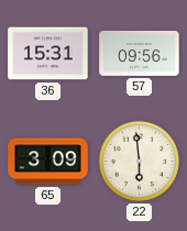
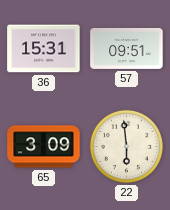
57: 09:56 -> 09:51
